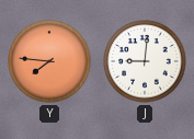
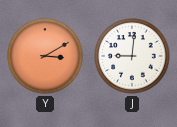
Y: 7:46 -> 3:10
